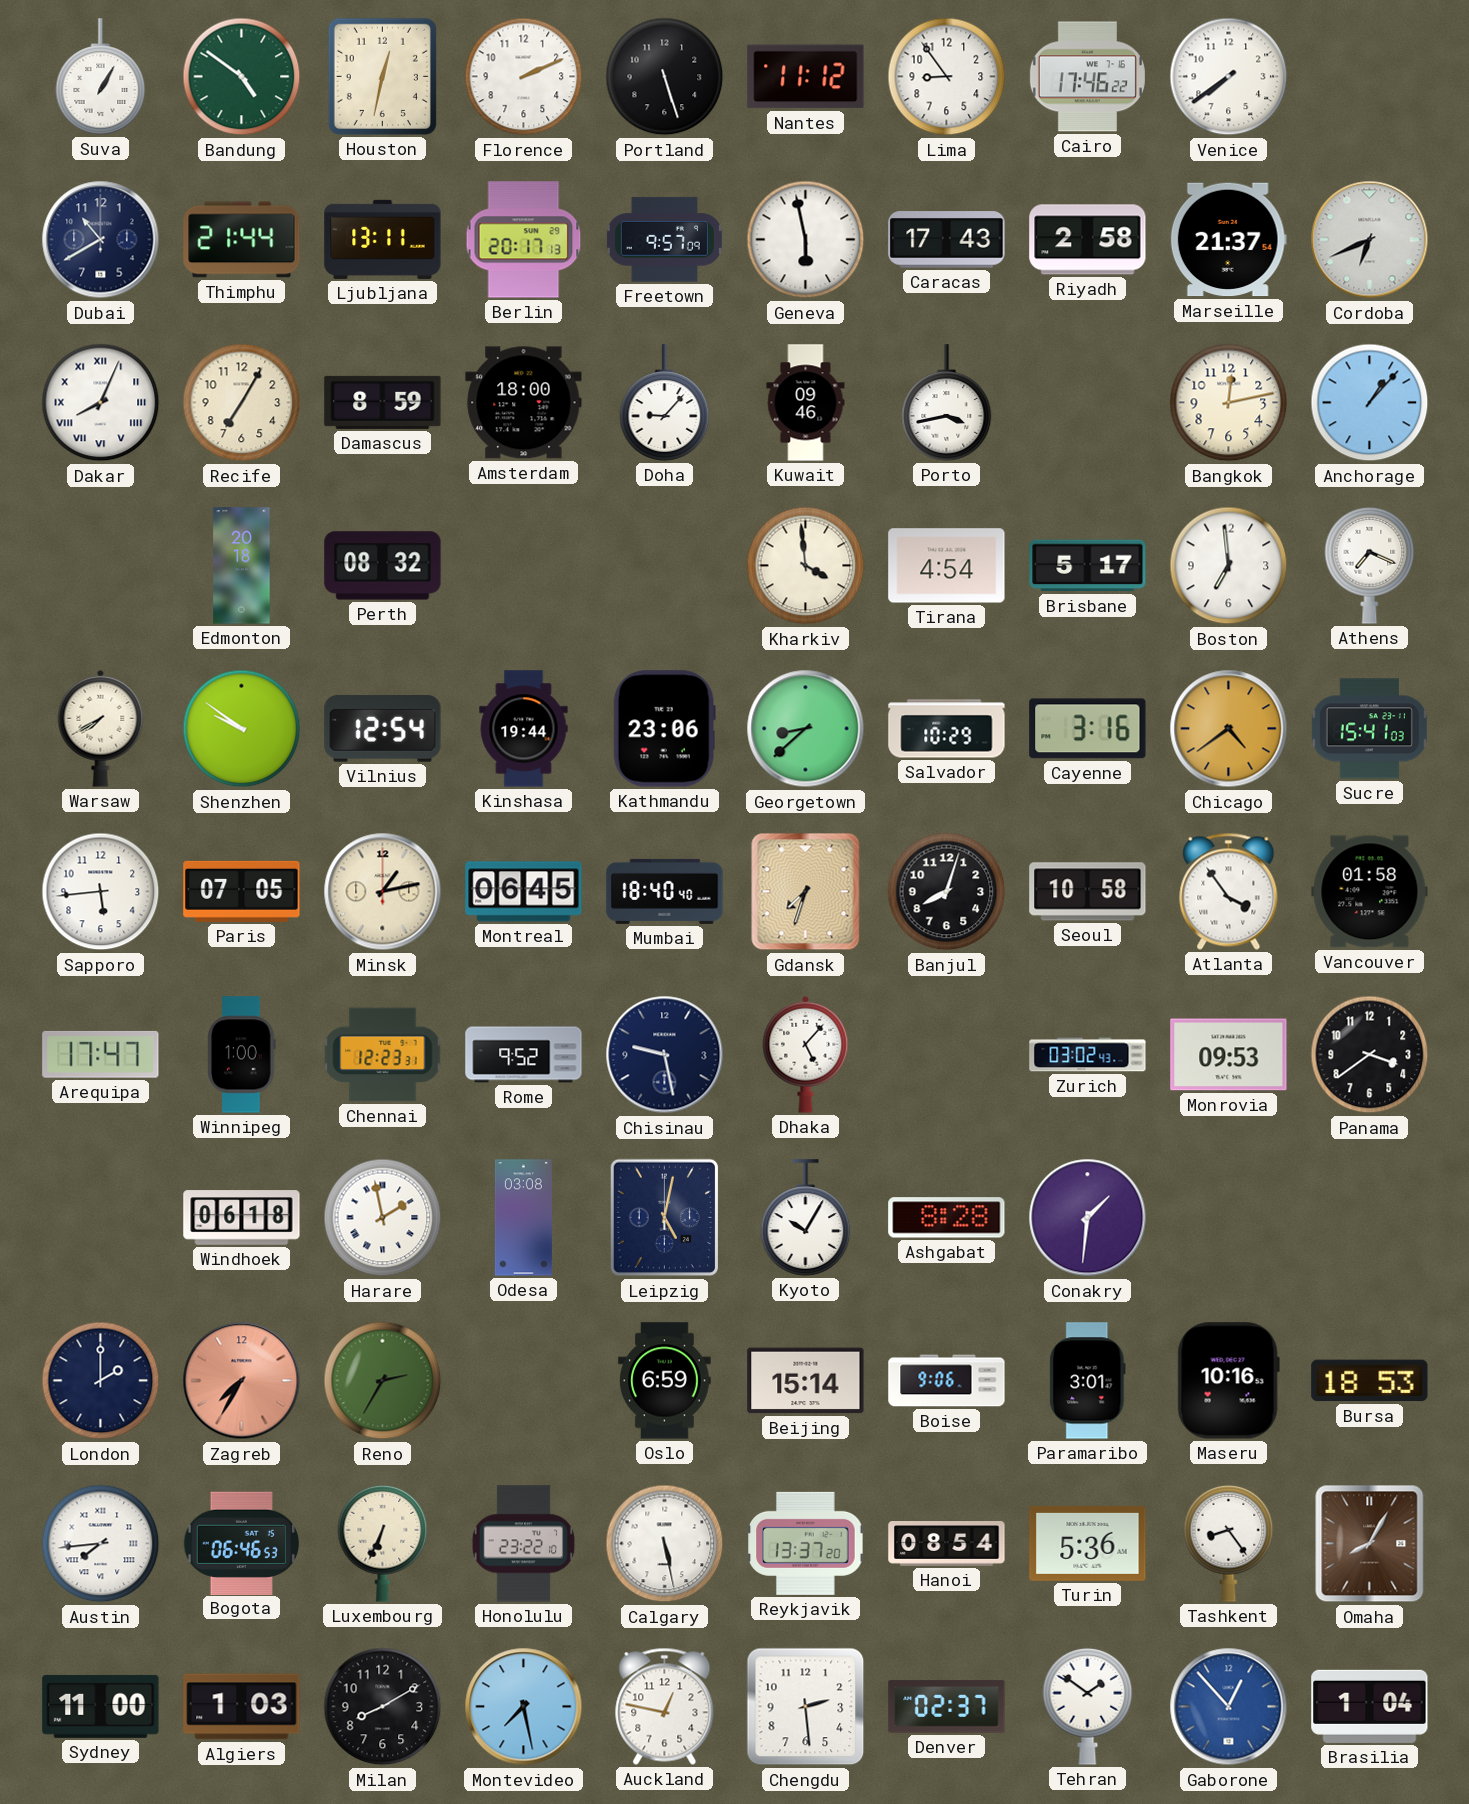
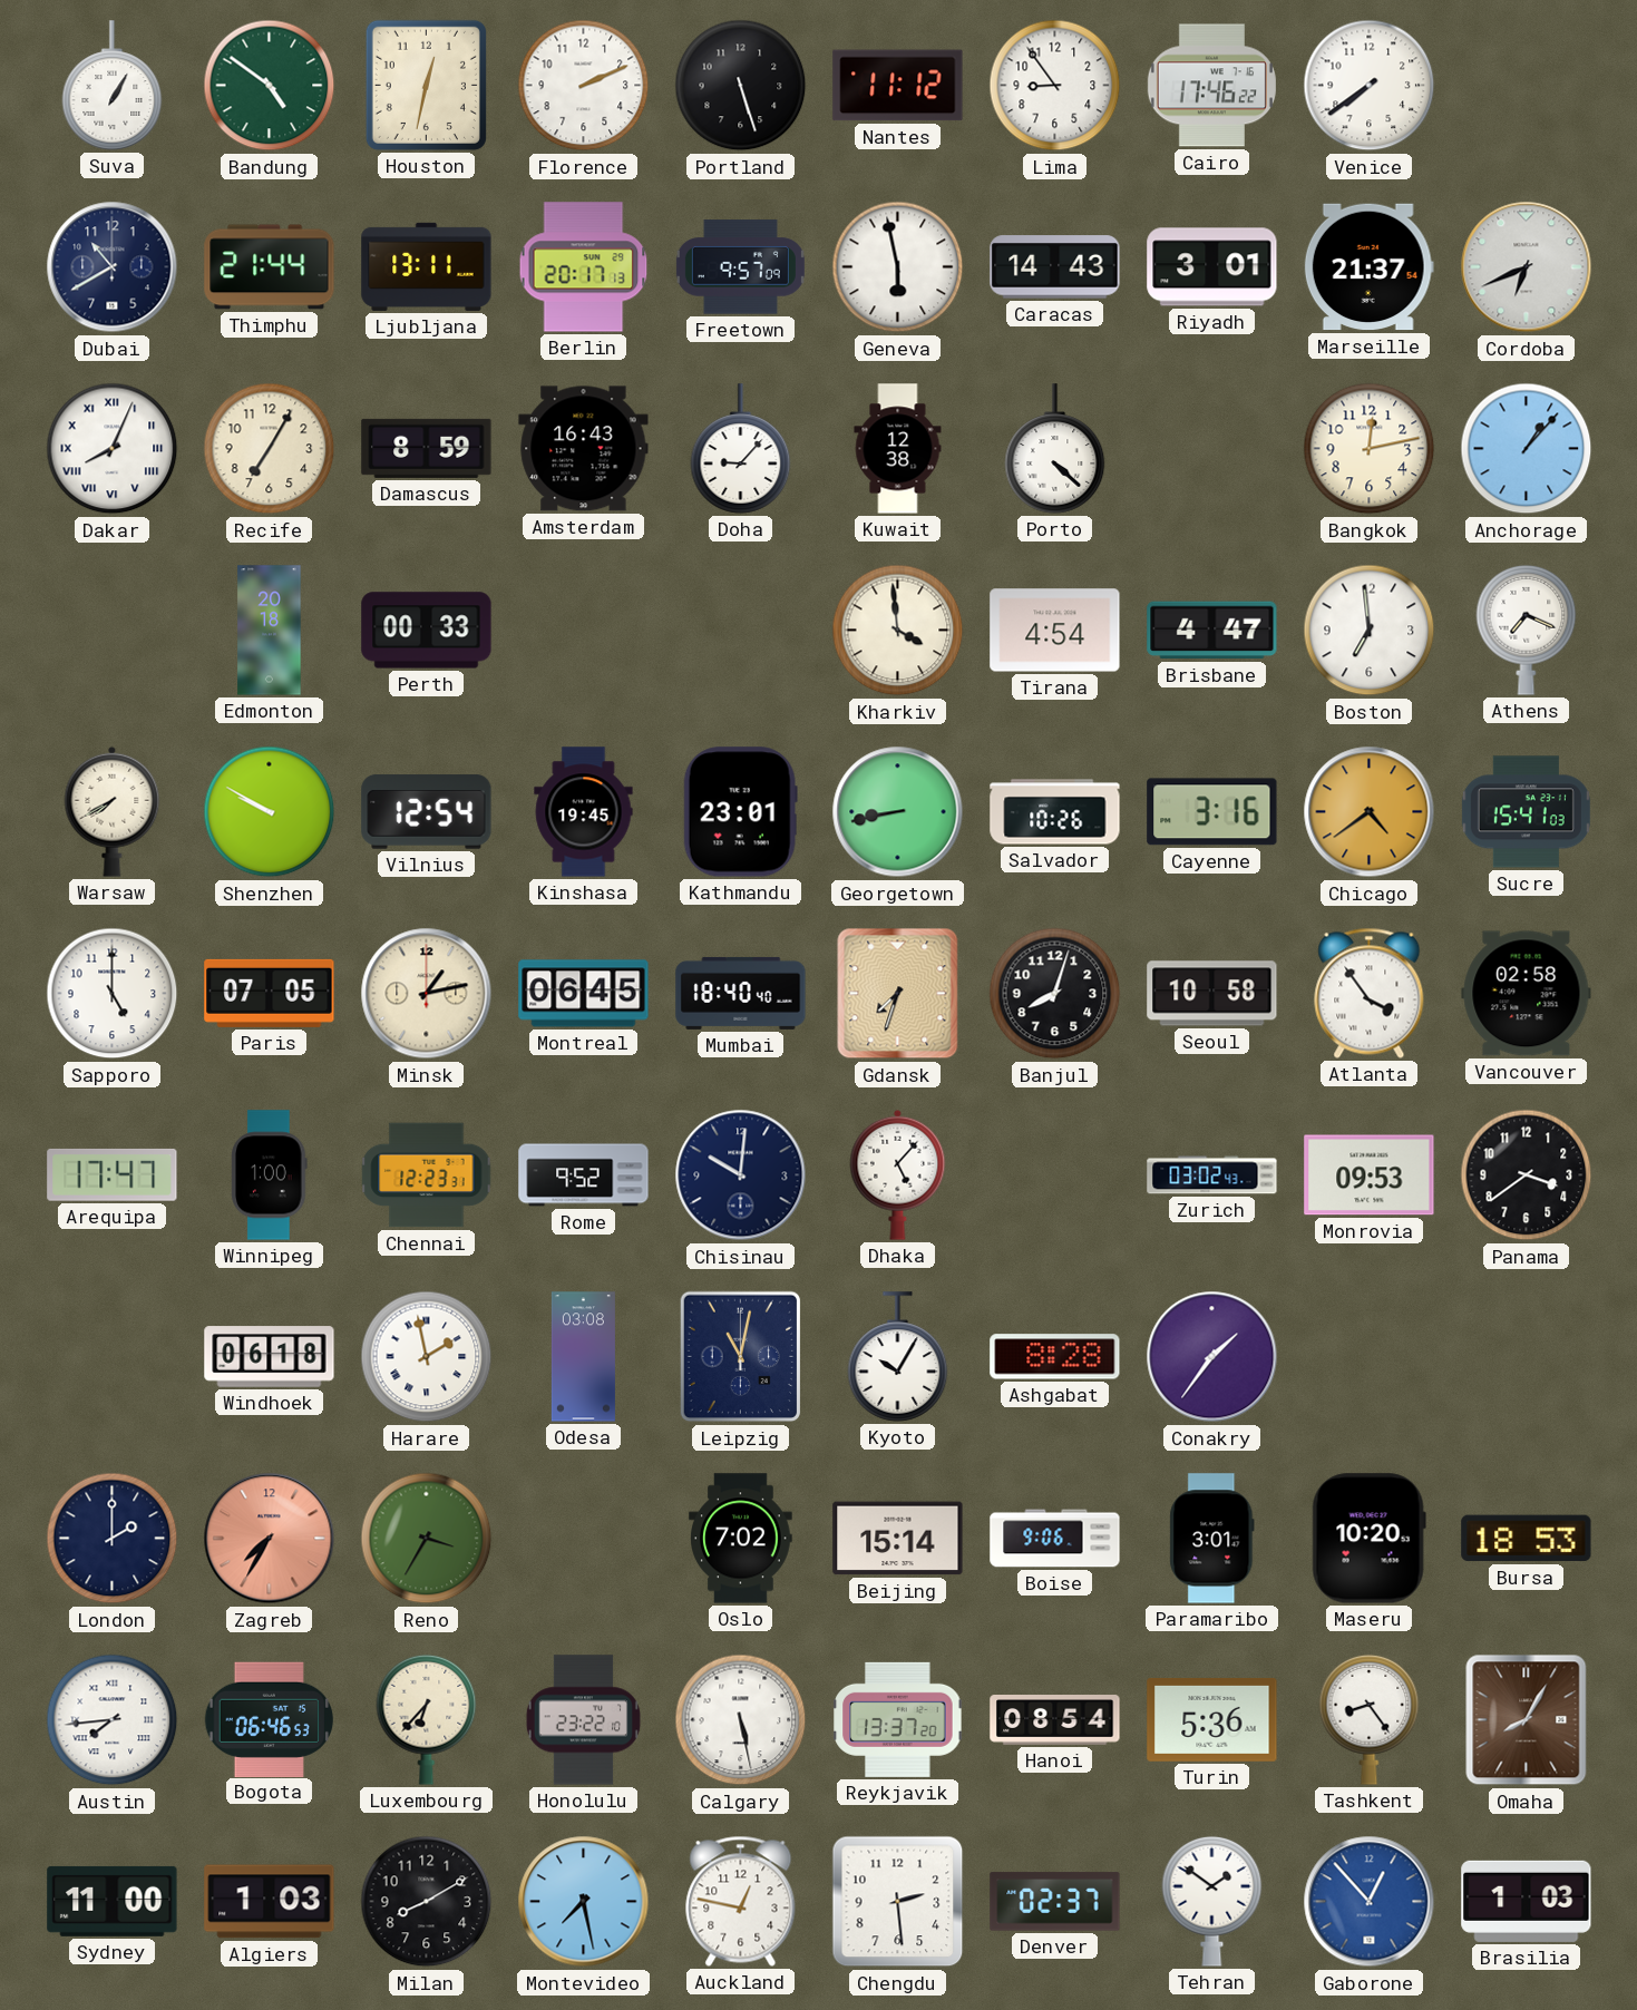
Caracas: 17:43 -> 14:43
Riyadh: 2:58 -> 3:01
Amsterdam: 18:00 -> 16:43
Kuwait: 09:46 -> 12:38
Porto: 3:43 -> 4:22
Perth: 08:32 -> 00:33
Brisbane: 5:17 -> 4:47
Shenzhen: 9:51 -> 9:50
Kinshasa: 19:44 -> 19:45
Kathmandu: 23:06 -> 23:01
Georgetown: 8:38 -> 8:43
Salvador: 10:29 -> 10:26
Sapporo: 5:44 -> 5:00
Vancouver: 01:58 -> 02:58
Chisinau: 9:28 -> 10:01
Leipzig: 5:02 -> 11:02
Conakry: 1:31 -> 1:36
Reno: 2:35 -> 3:35
Oslo: 6:59 -> 7:02
Maseru: 10:16 -> 10:20
Luxembourg: 6:34 -> 6:37
Brasilia: 1:04 -> 1:03
